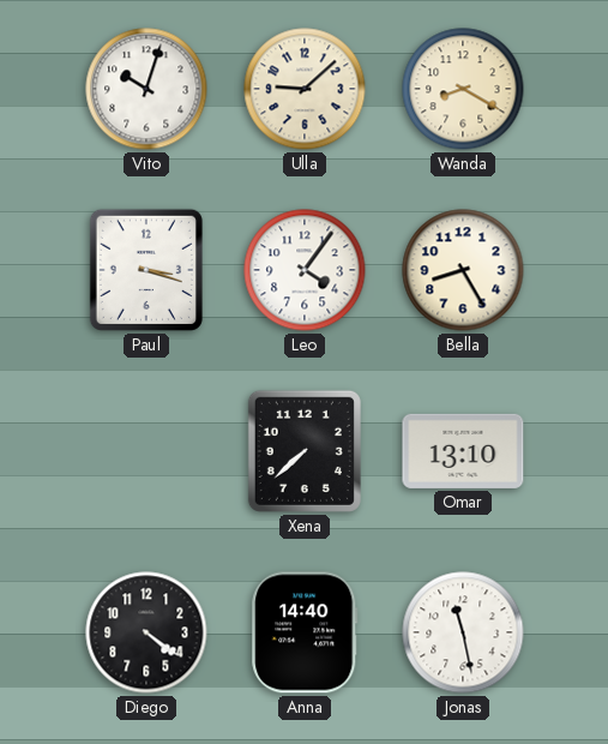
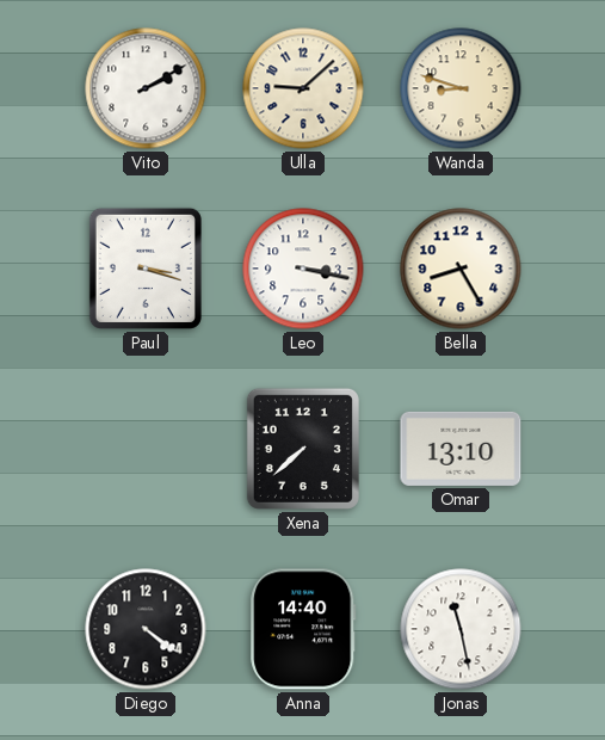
Vito: 10:03 -> 2:10
Wanda: 8:20 -> 8:48
Leo: 4:06 -> 3:17
